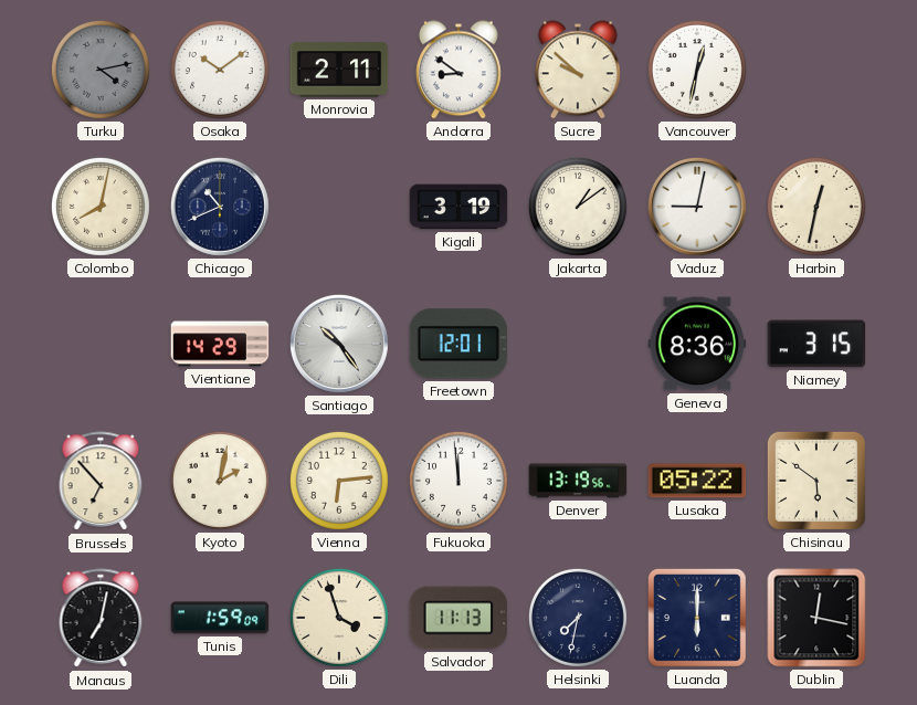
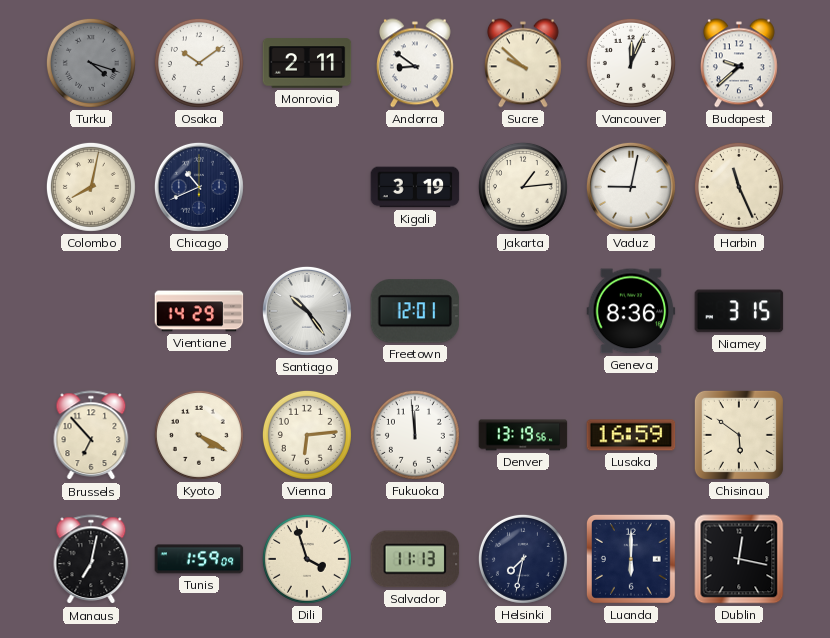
Turku: 4:13 -> 4:18
Vancouver: 12:32 -> 12:04
Budapest: none -> 9:38
Jakarta: 1:09 -> 1:14
Harbin: 12:32 -> 11:26
Kyoto: 2:02 -> 4:20
Lusaka: 05:22 -> 16:59
